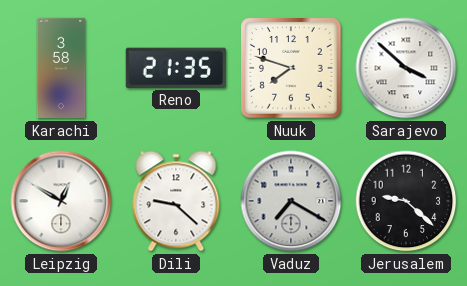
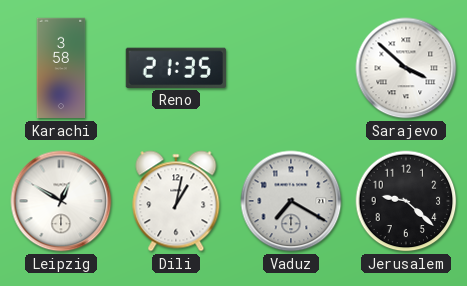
Nuuk: 7:48 -> none
Dili: 9:22 -> 1:02
